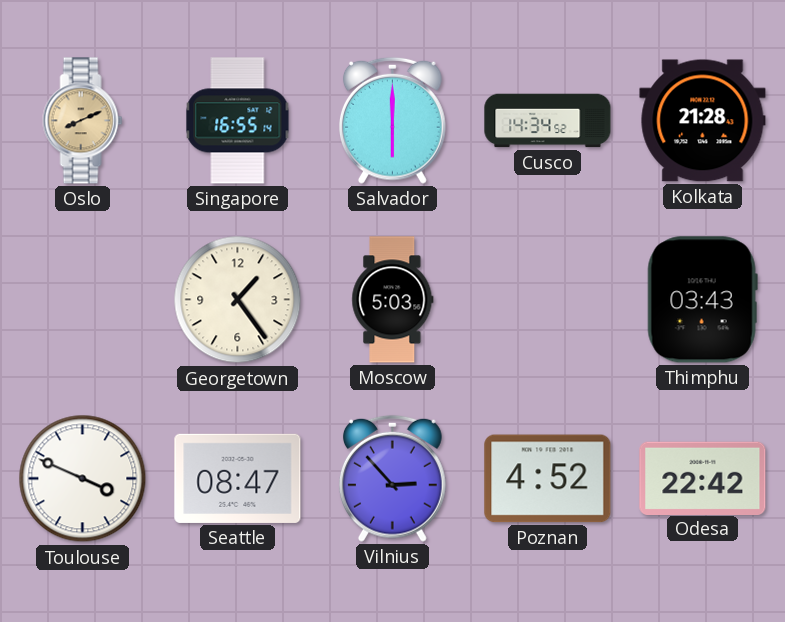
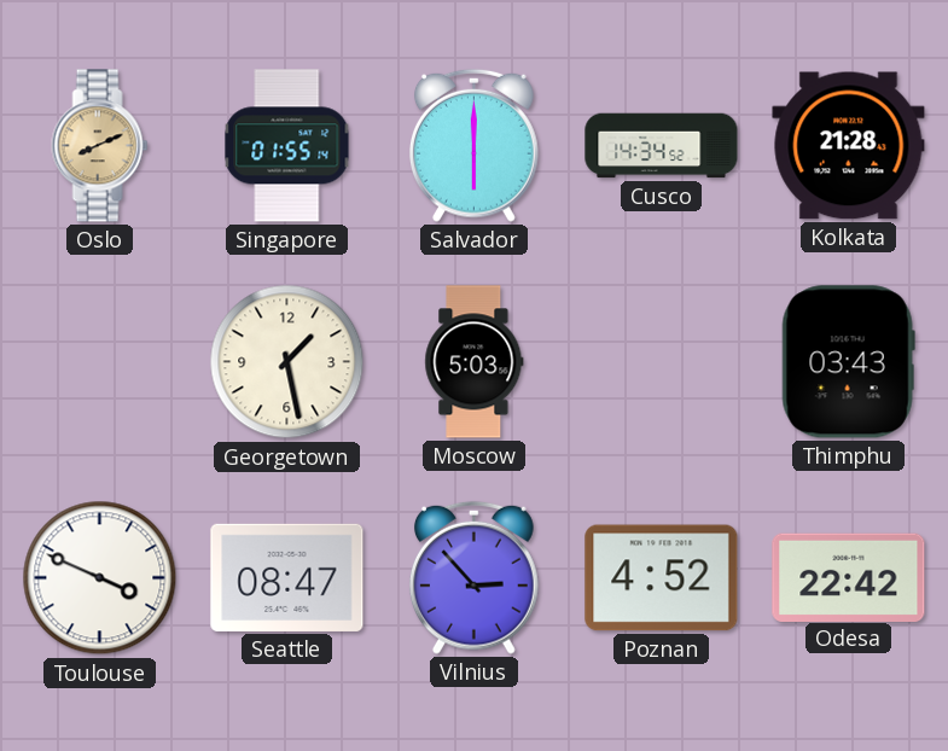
Singapore: 16:55 -> 01:55
Georgetown: 1:24 -> 1:28
